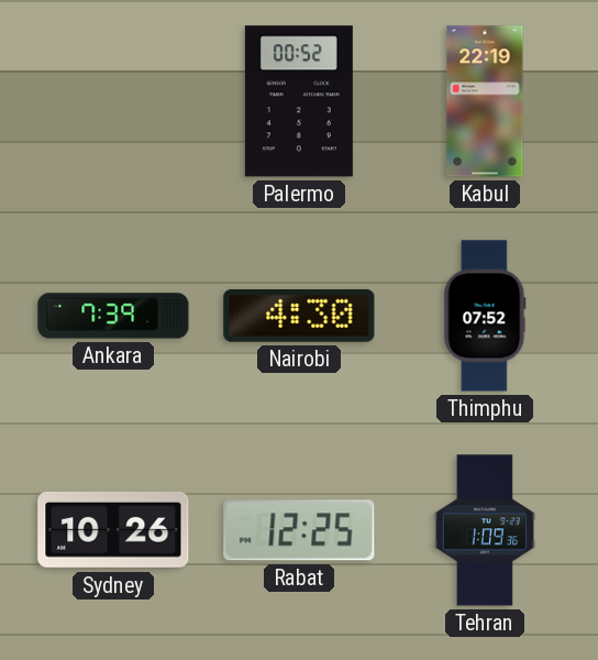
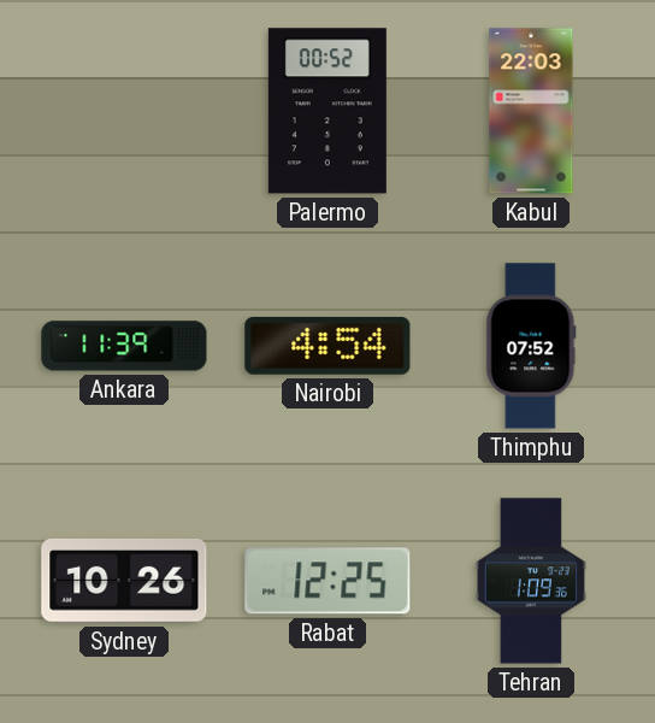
Kabul: 22:19 -> 22:03
Ankara: 7:39 -> 11:39
Nairobi: 4:30 -> 4:54
